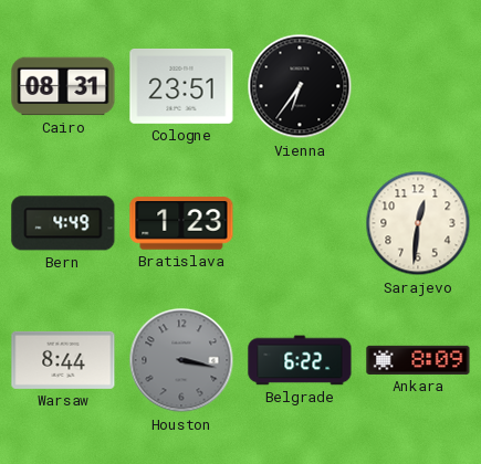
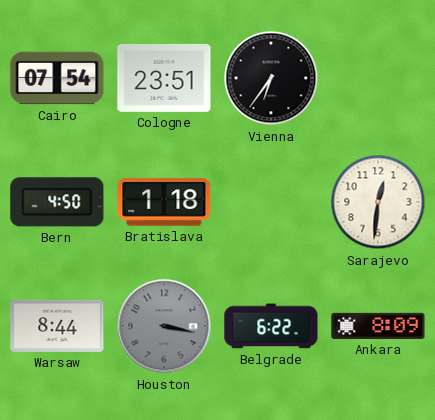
Cairo: 08:31 -> 07:54
Bern: 4:49 -> 4:50
Bratislava: 1:23 -> 1:18
